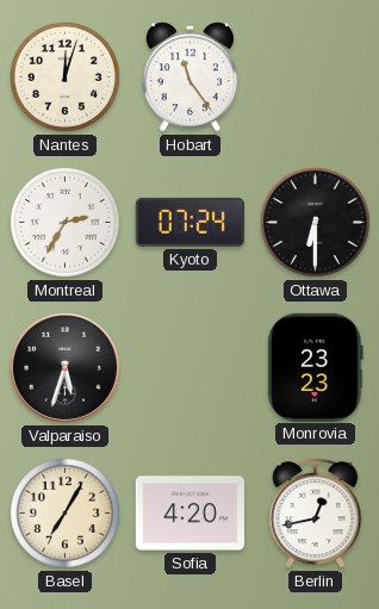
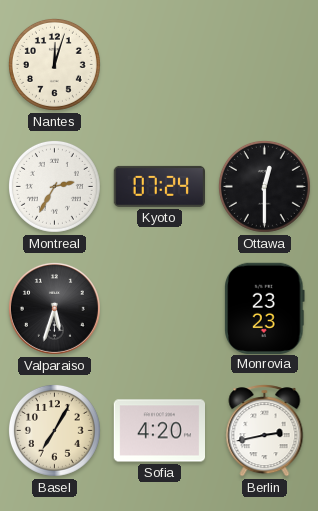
Hobart: 11:24 -> none
Ottawa: 6:30 -> 12:30
Berlin: 12:43 -> 2:43
